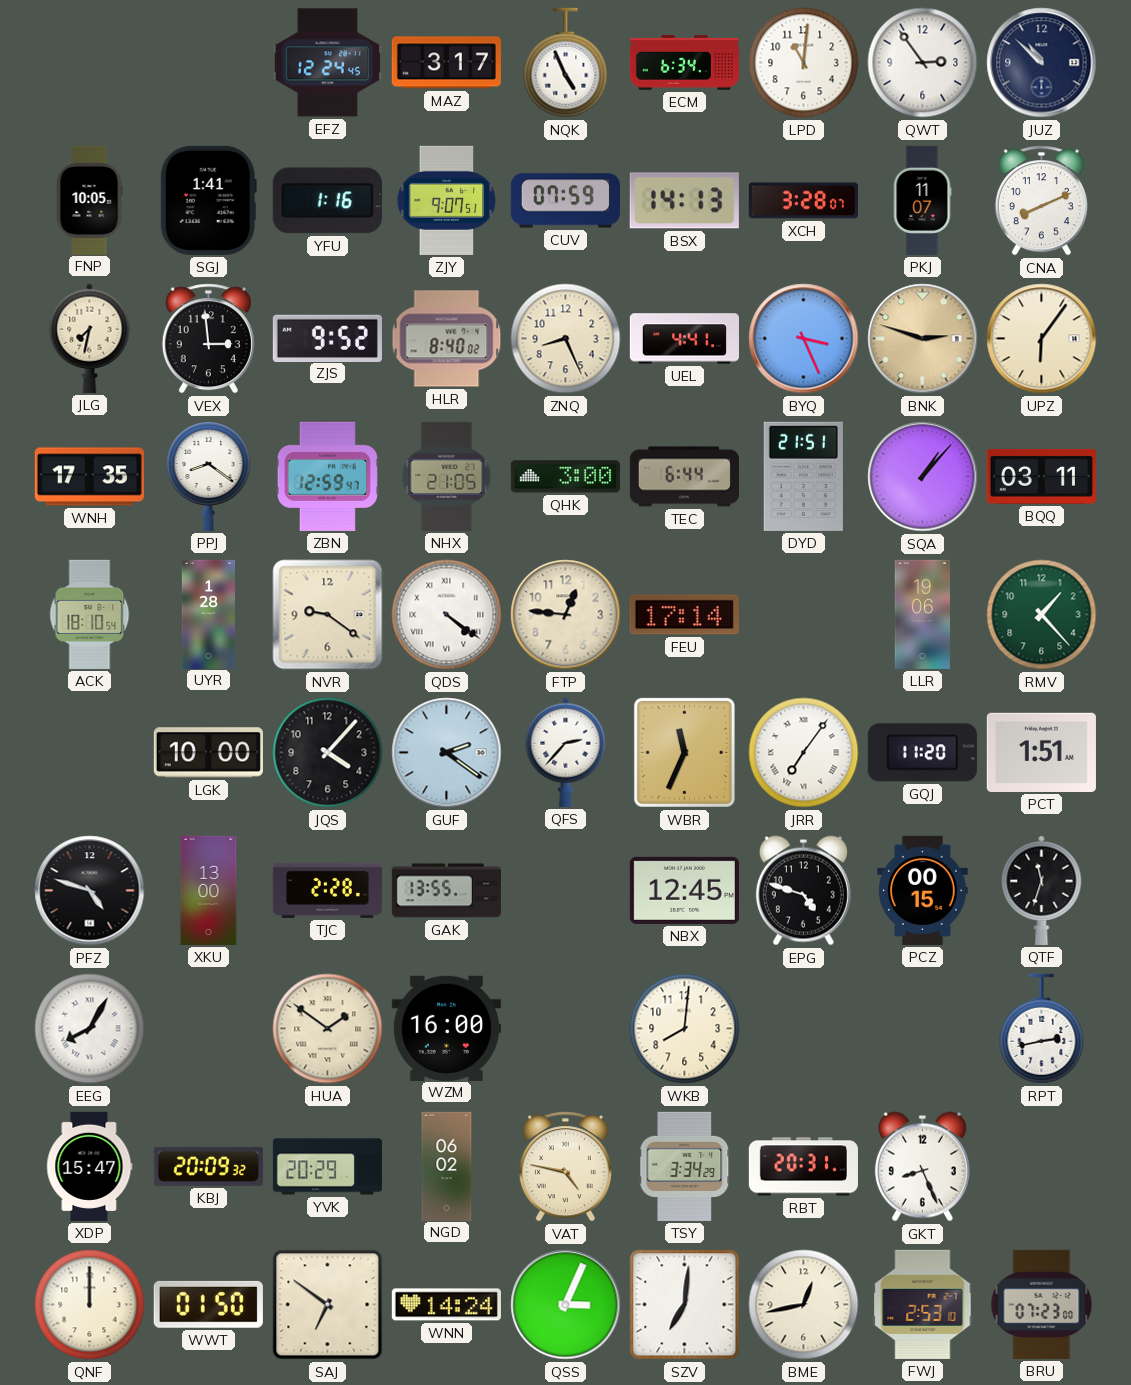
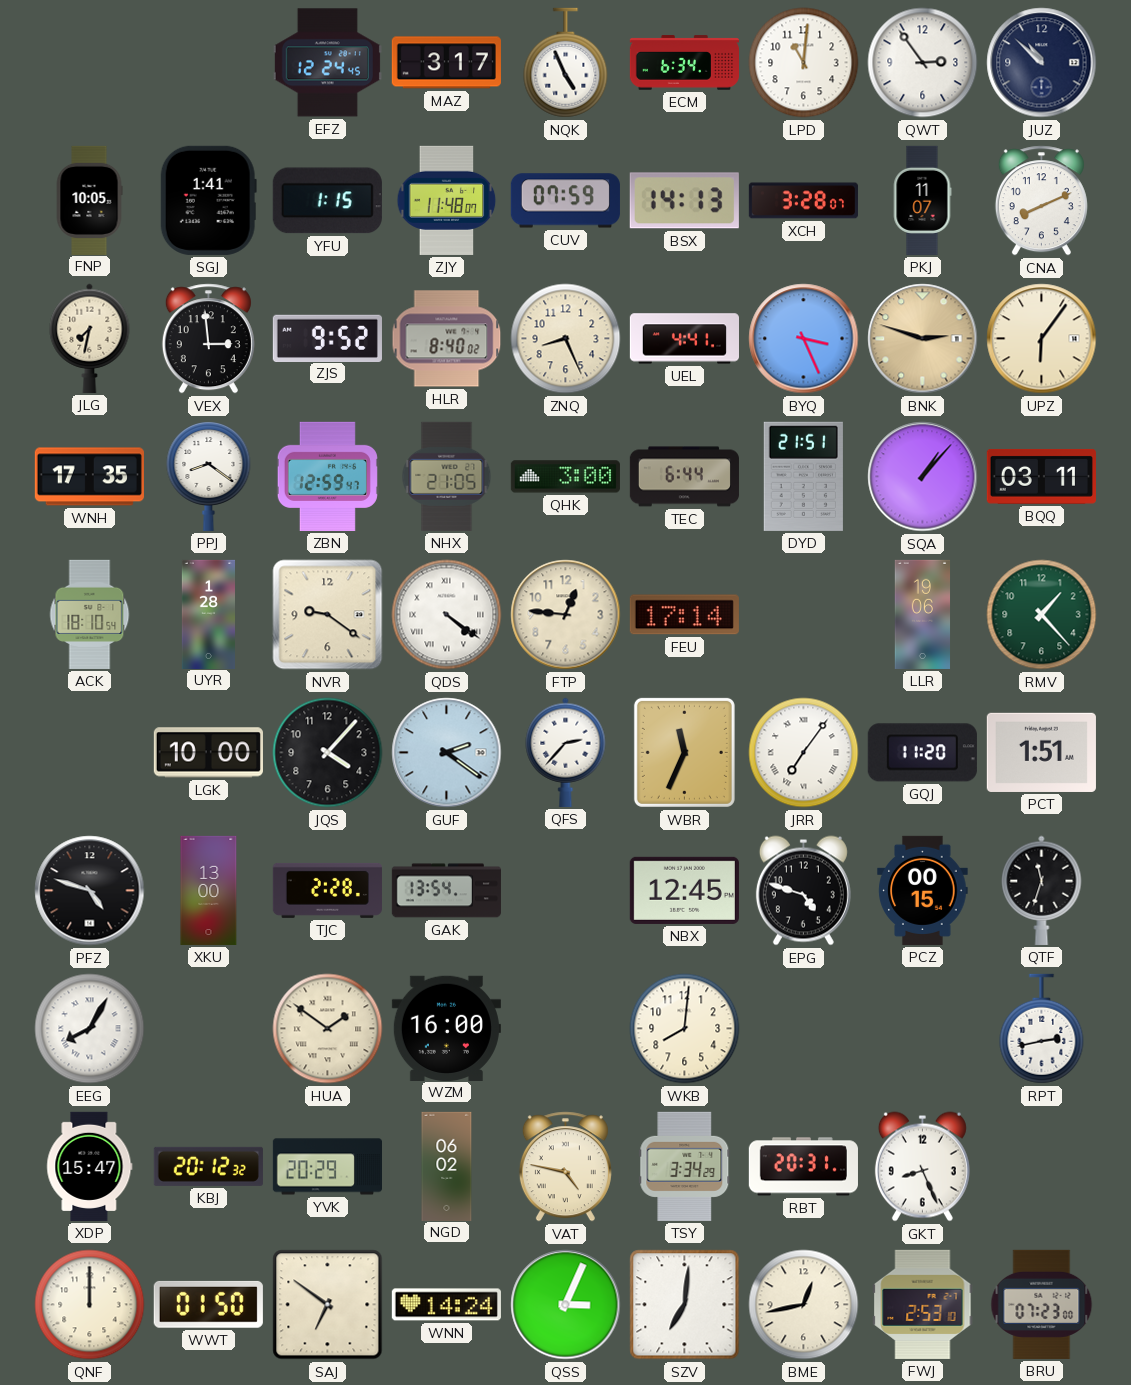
YFU: 1:16 -> 1:15
ZJY: 9:07 -> 11:48
GAK: 13:55 -> 13:54
KBJ: 20:09 -> 20:12
